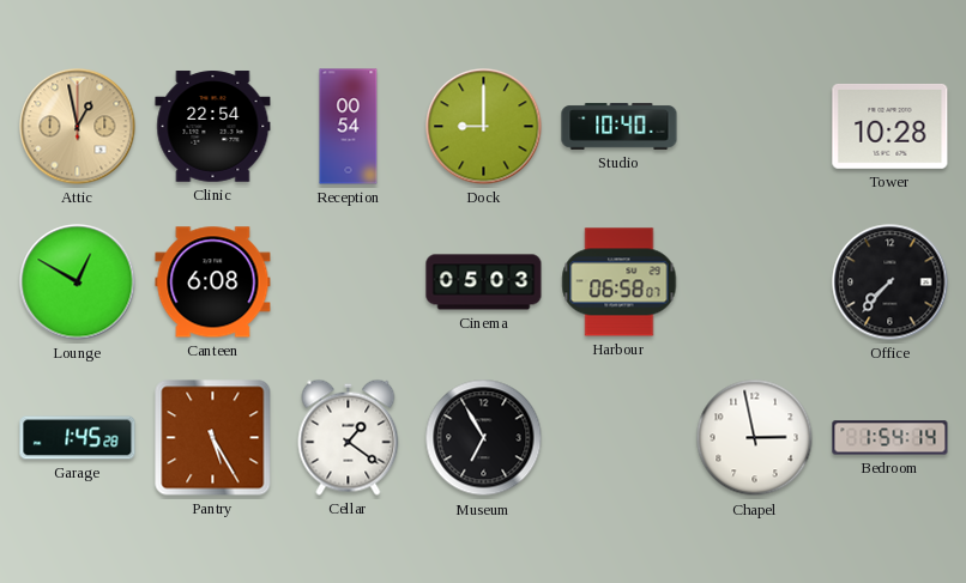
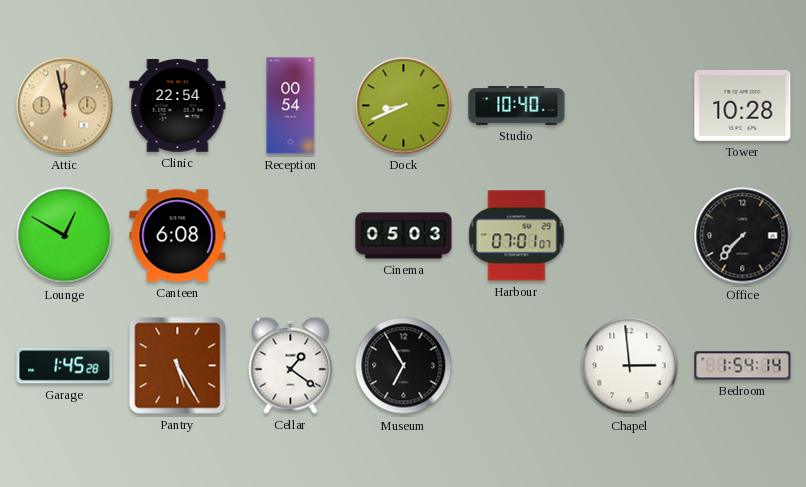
Attic: 12:58 -> 11:58
Dock: 9:00 -> 8:41
Harbour: 06:58 -> 07:01
Chapel: 2:58 -> 2:59
